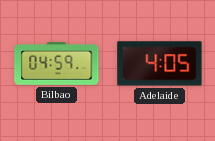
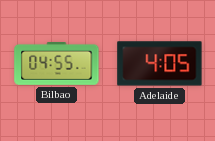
Bilbao: 04:59 -> 04:55
